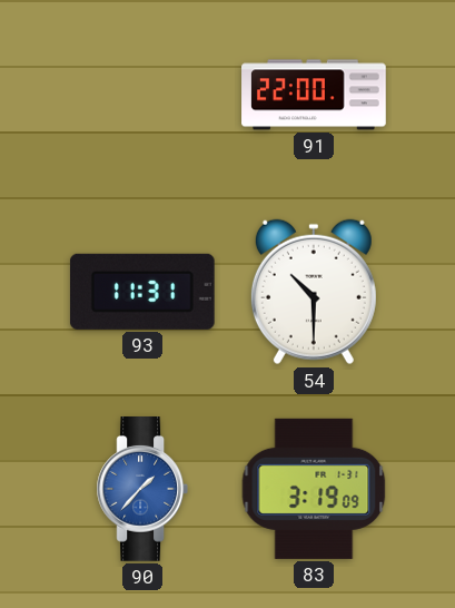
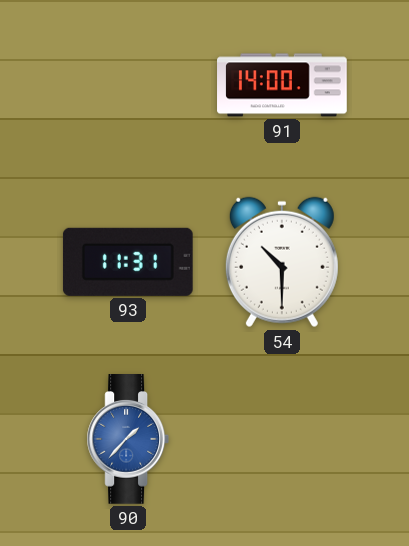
91: 22:00 -> 14:00
83: 3:19 -> none
